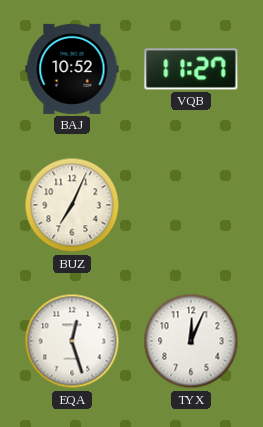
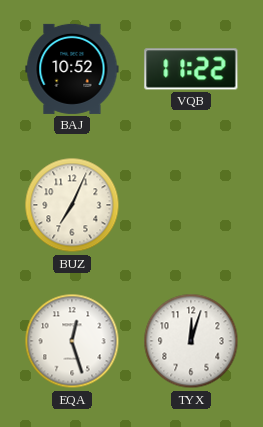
VQB: 11:27 -> 11:22
TYX: 12:04 -> 12:03
